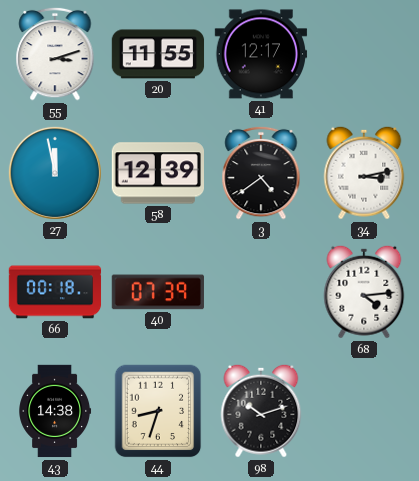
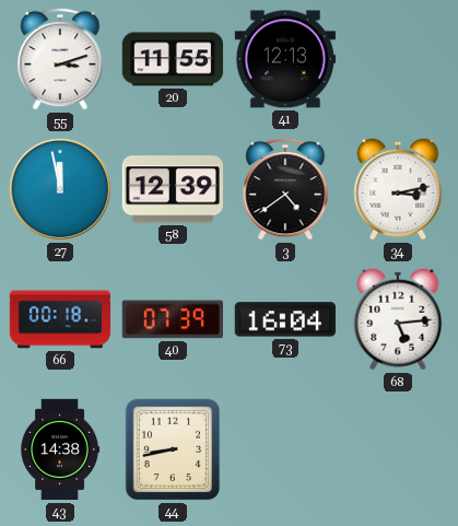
41: 12:17 -> 12:13
73: none -> 16:04
68: 4:14 -> 5:14
44: 8:33 -> 8:43
98: 10:12 -> none
